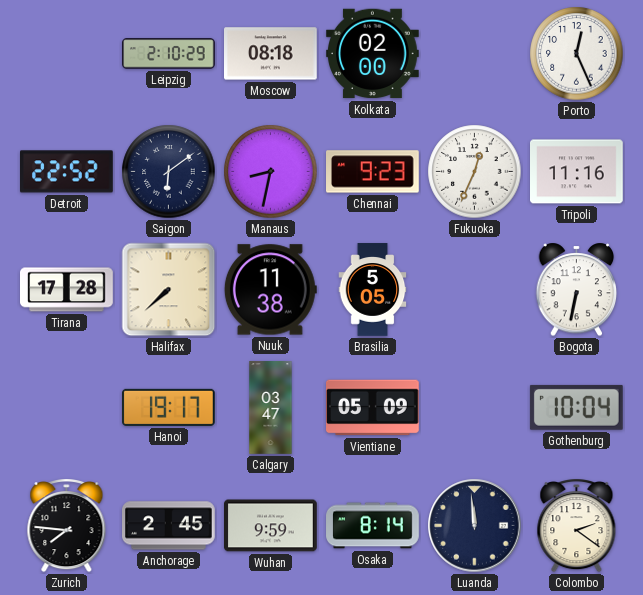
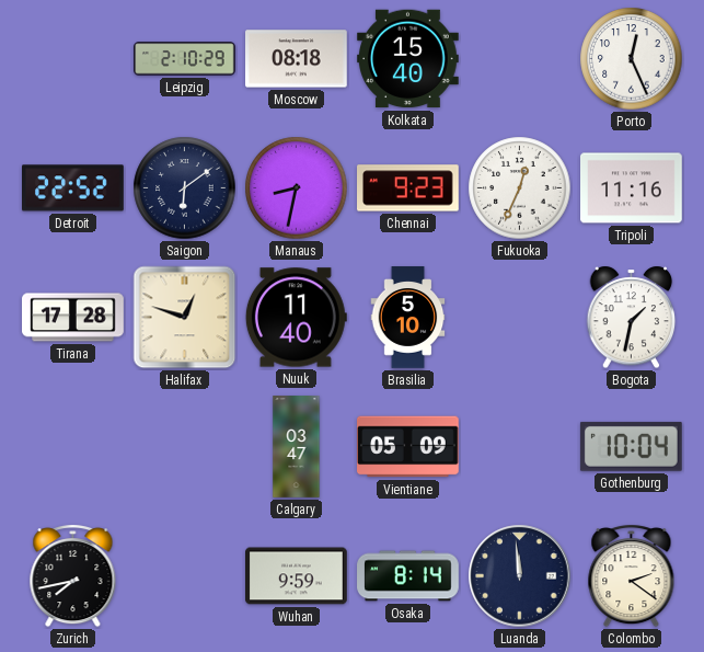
Kolkata: 02:00 -> 15:40
Halifax: 7:38 -> 12:48
Nuuk: 11:38 -> 11:40
Brasilia: 5:05 -> 5:10
Bogota: 6:32 -> 1:32
Hanoi: 19:17 -> none
Zurich: 7:46 -> 7:43
Anchorage: 2:45 -> none
